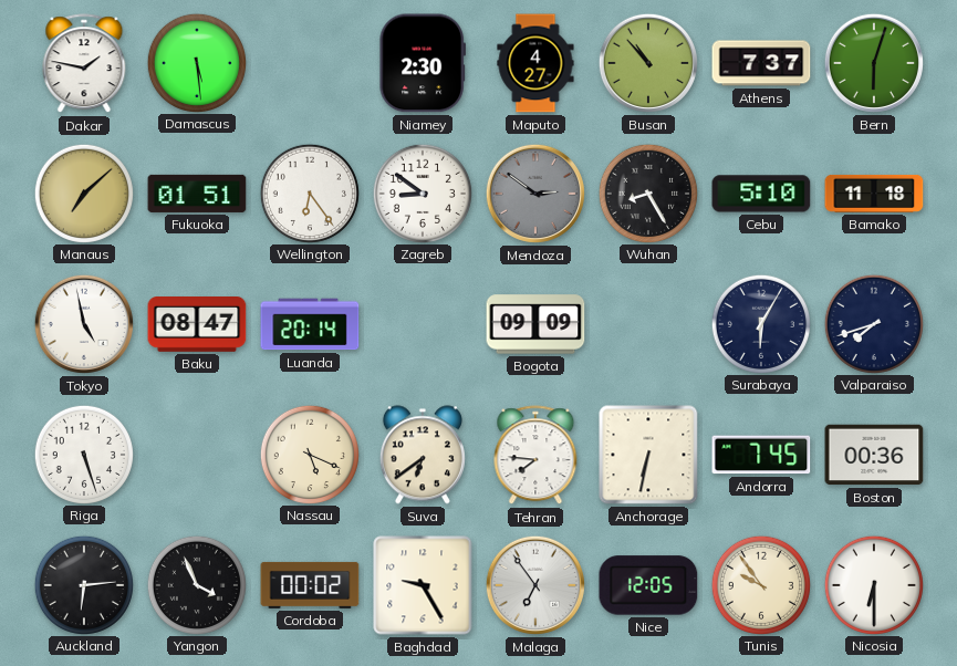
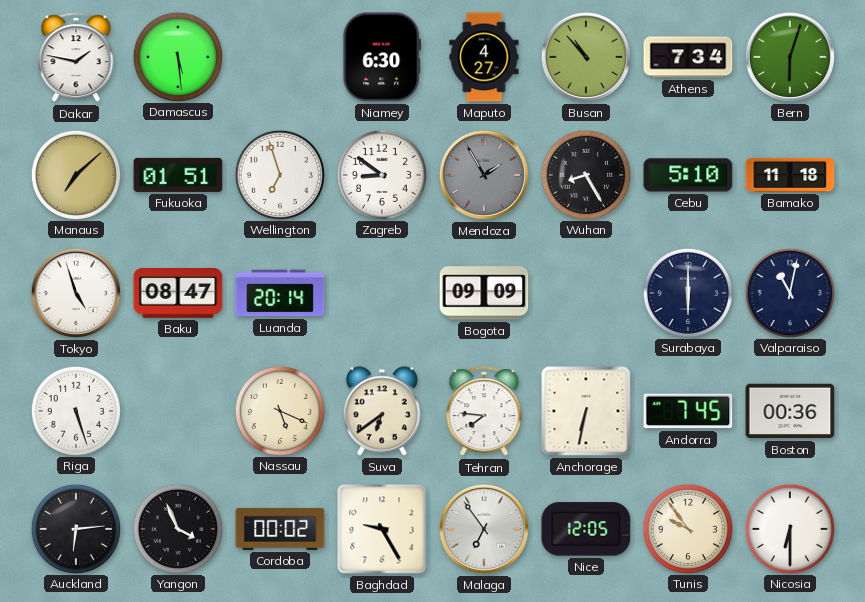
Niamey: 2:30 -> 6:30
Athens: 7:37 -> 7:34
Wellington: 6:24 -> 6:57
Mendoza: 2:51 -> 1:55
Tokyo: 4:58 -> 4:57
Surabaya: 6:05 -> 6:00
Valparaiso: 7:42 -> 11:02
